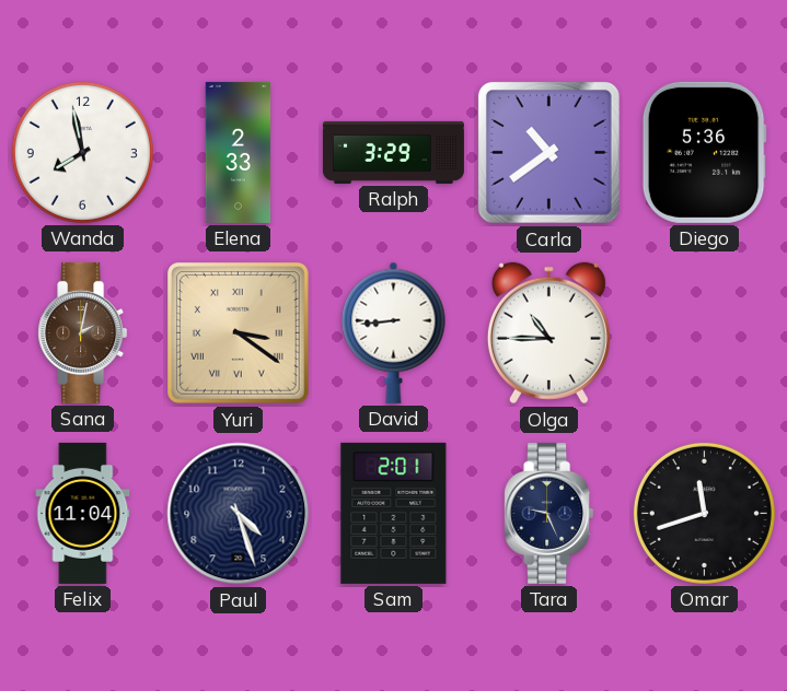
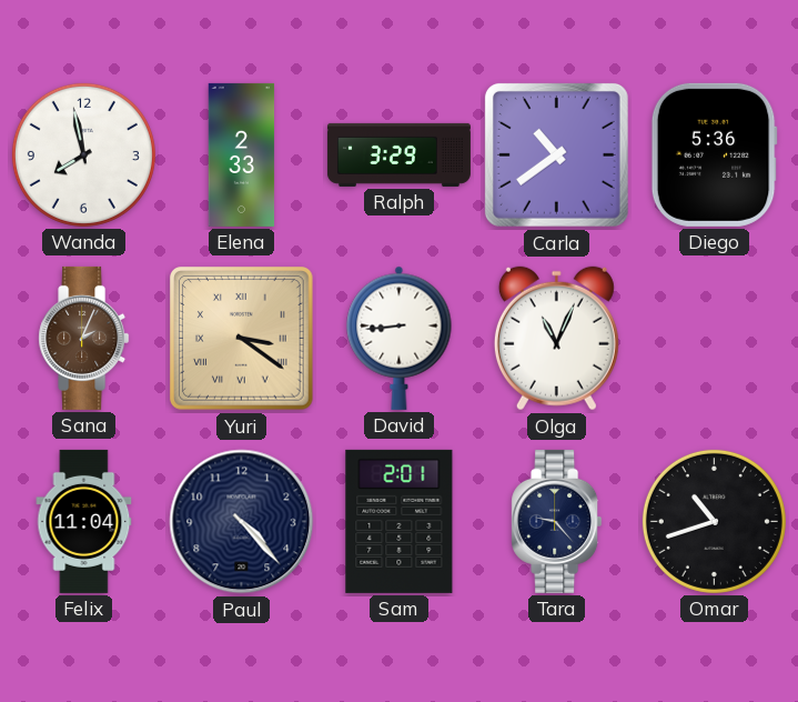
Sana: 2:02 -> 2:04
Olga: 10:45 -> 11:04
Paul: 4:27 -> 4:23
Tara: 9:26 -> 9:23
Omar: 11:42 -> 10:42
